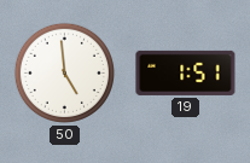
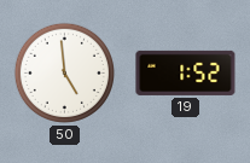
19: 1:51 -> 1:52
